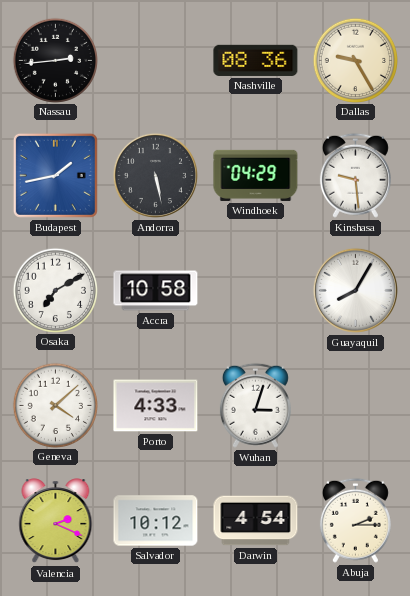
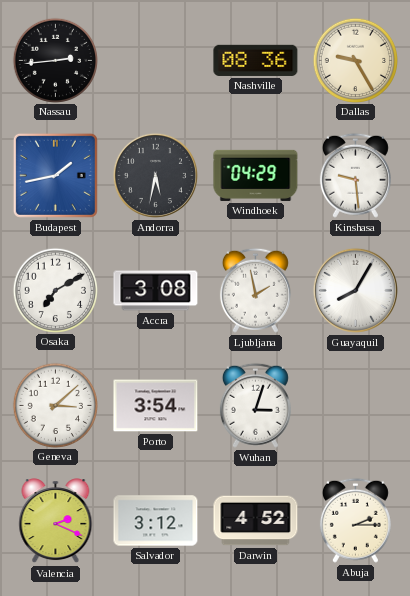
Andorra: 5:28 -> 5:32
Accra: 10:58 -> 3:08
Ljubljana: none -> 1:58
Geneva: 4:08 -> 3:08
Porto: 4:33 -> 3:54
Salvador: 10:12 -> 3:12
Darwin: 4:54 -> 4:52
